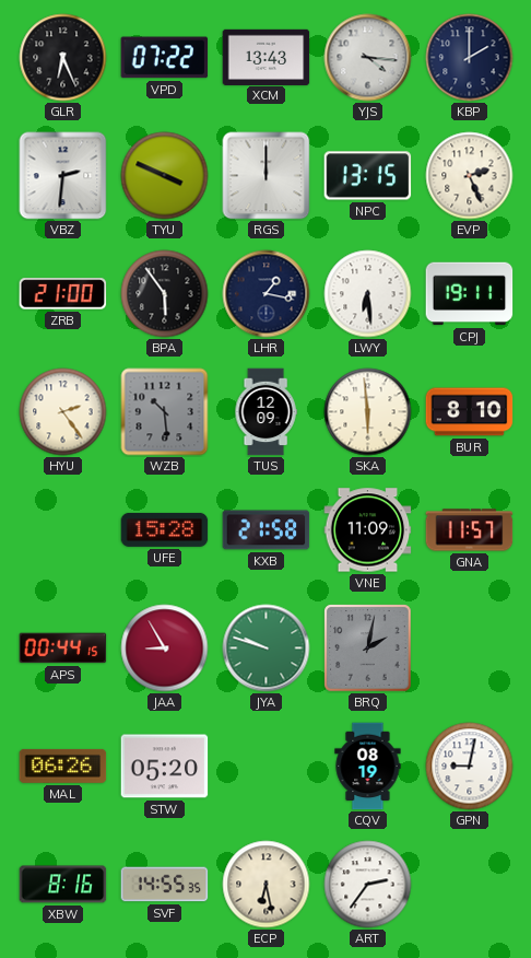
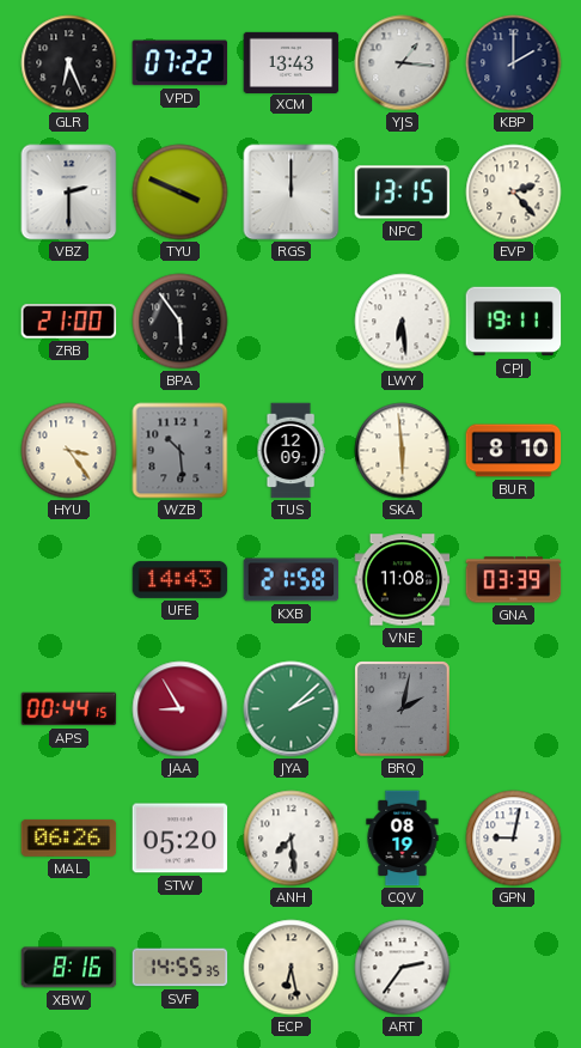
YJS: 4:16 -> 1:16
VBZ: 2:31 -> 2:30
EVP: 2:26 -> 2:23
LHR: 1:17 -> none
HYU: 2:24 -> 3:24
UFE: 15:28 -> 14:43
VNE: 11:09 -> 11:08
GNA: 11:57 -> 03:39
JYA: 9:48 -> 2:08
ANH: none -> 7:29
